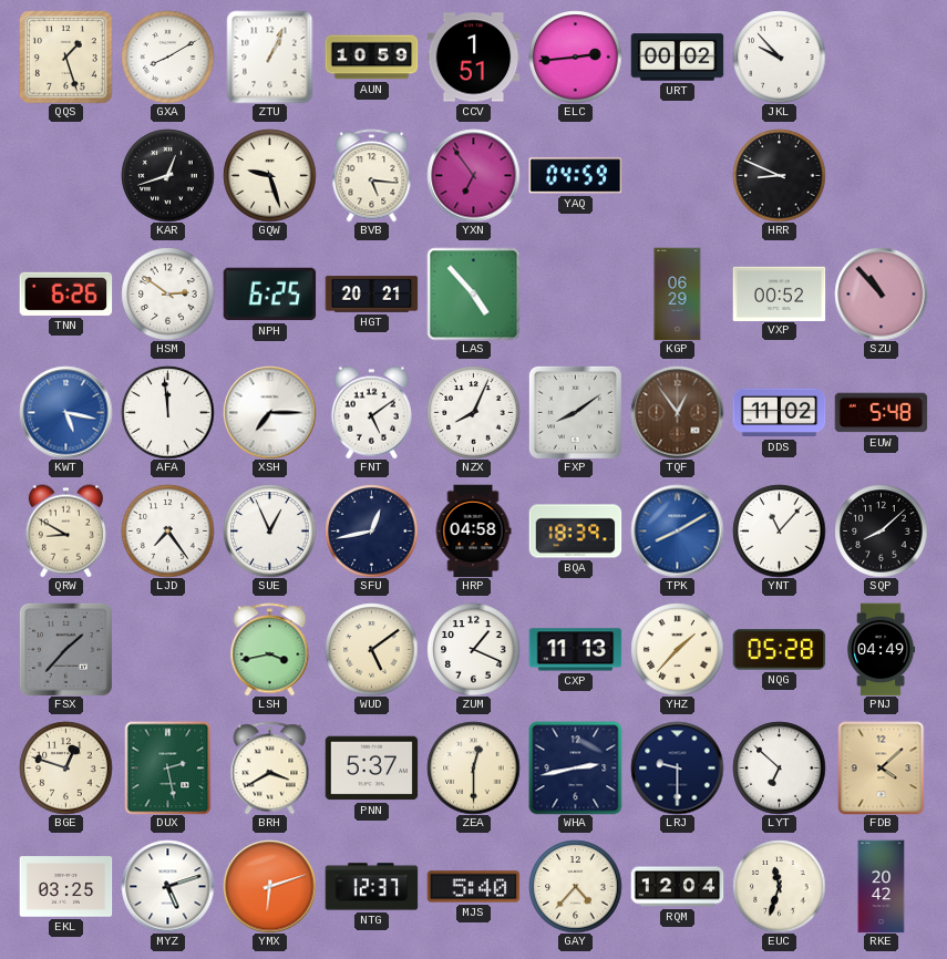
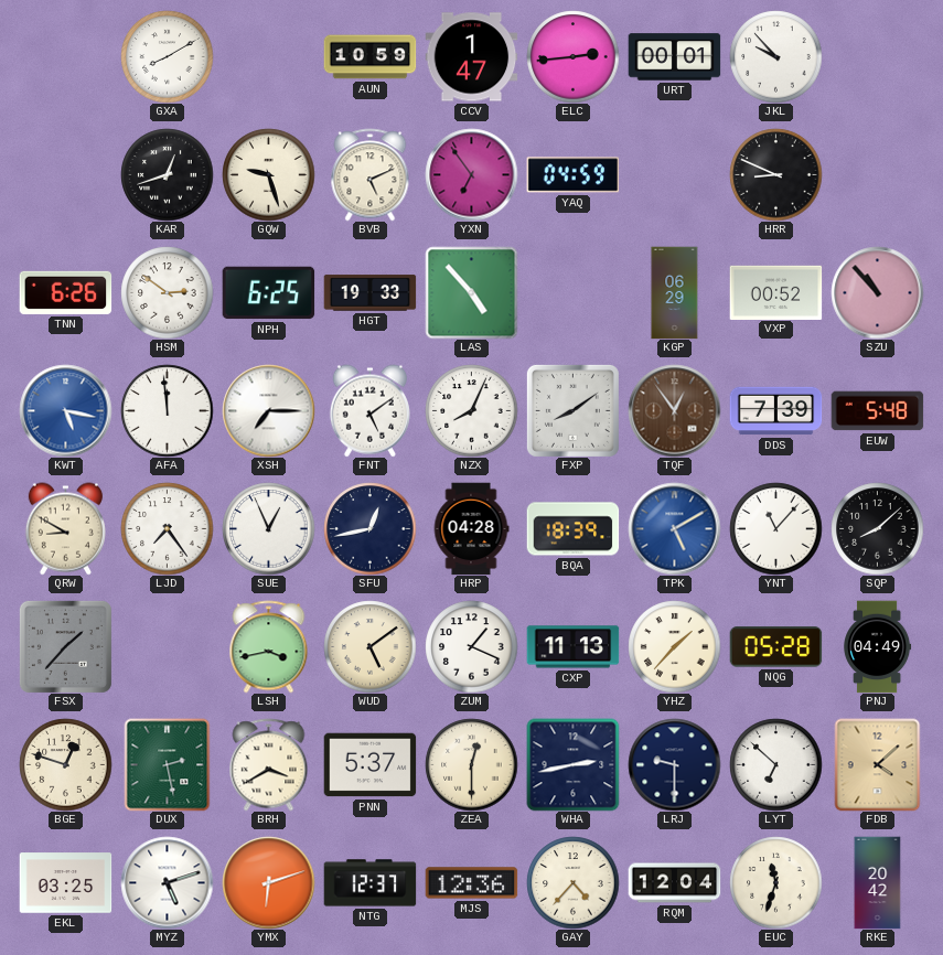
QQS: 1:27 -> none
ZTU: 1:04 -> none
CCV: 1:51 -> 1:47
URT: 00:02 -> 00:01
BVB: 5:16 -> 5:11
HGT: 20:21 -> 19:33
DDS: 11:02 -> 7:39
HRP: 04:58 -> 04:28
TPK: 8:10 -> 5:10
MJS: 5:40 -> 12:36
